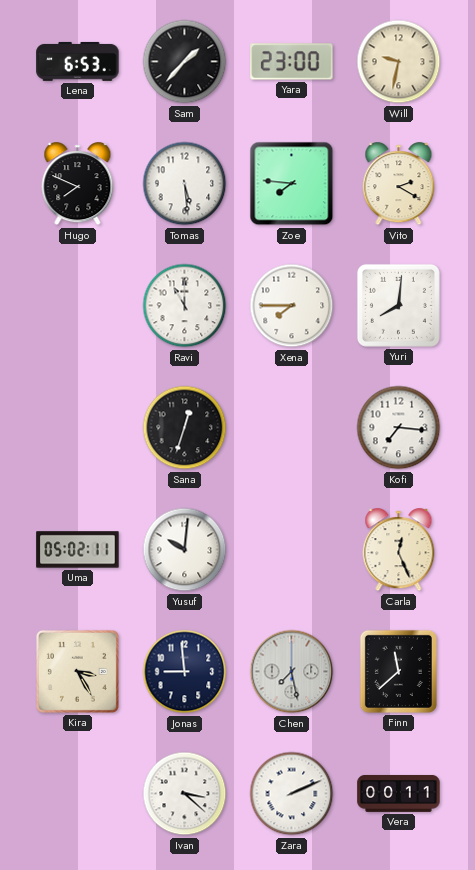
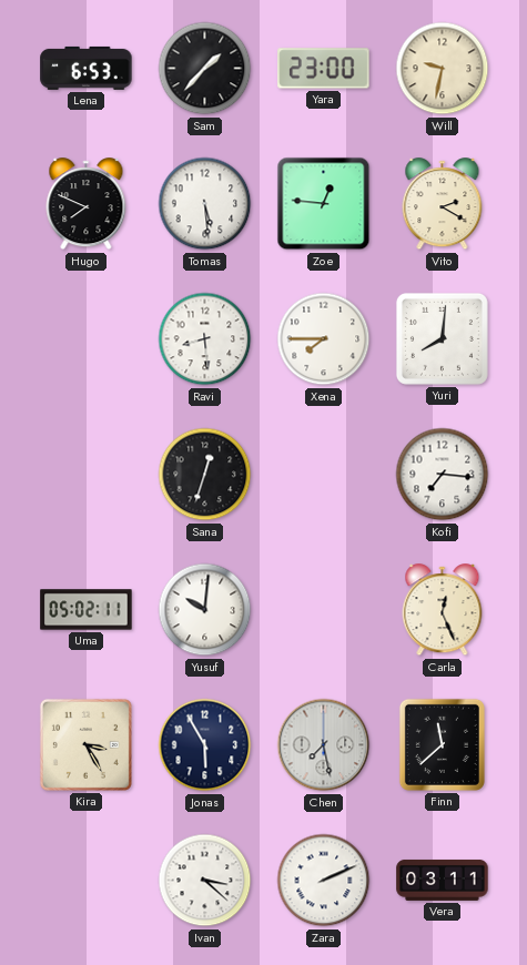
Zoe: 7:46 -> 12:46
Ravi: 11:00 -> 8:29
Jonas: 8:59 -> 5:55
Vera: 00:11 -> 03:11
